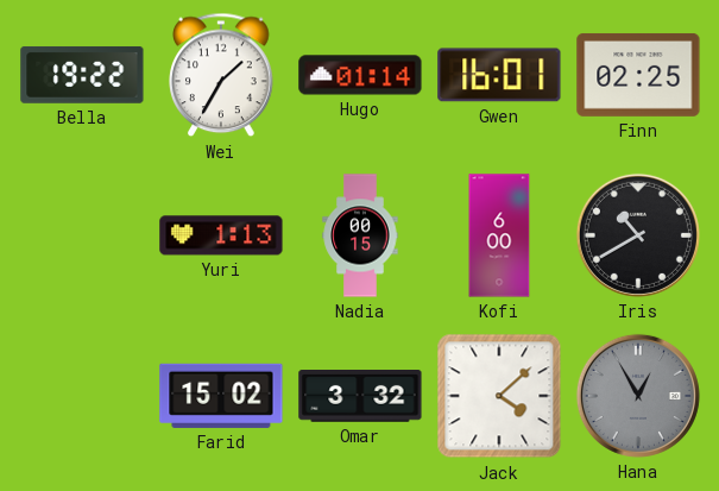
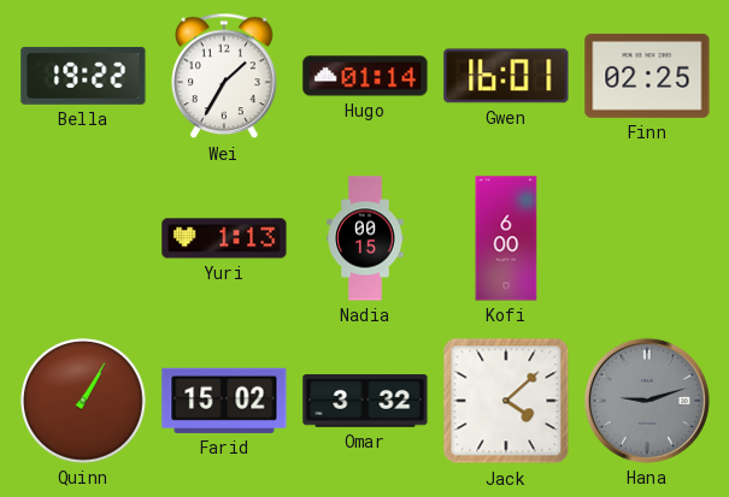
Iris: 10:40 -> none
Quinn: none -> 1:05
Hana: 12:55 -> 9:12
